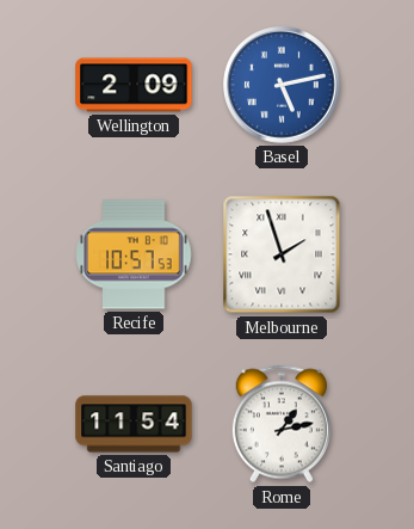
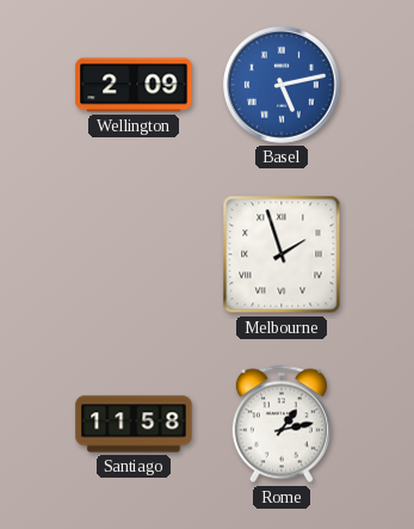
Recife: 10:57 -> none
Santiago: 11:54 -> 11:58
